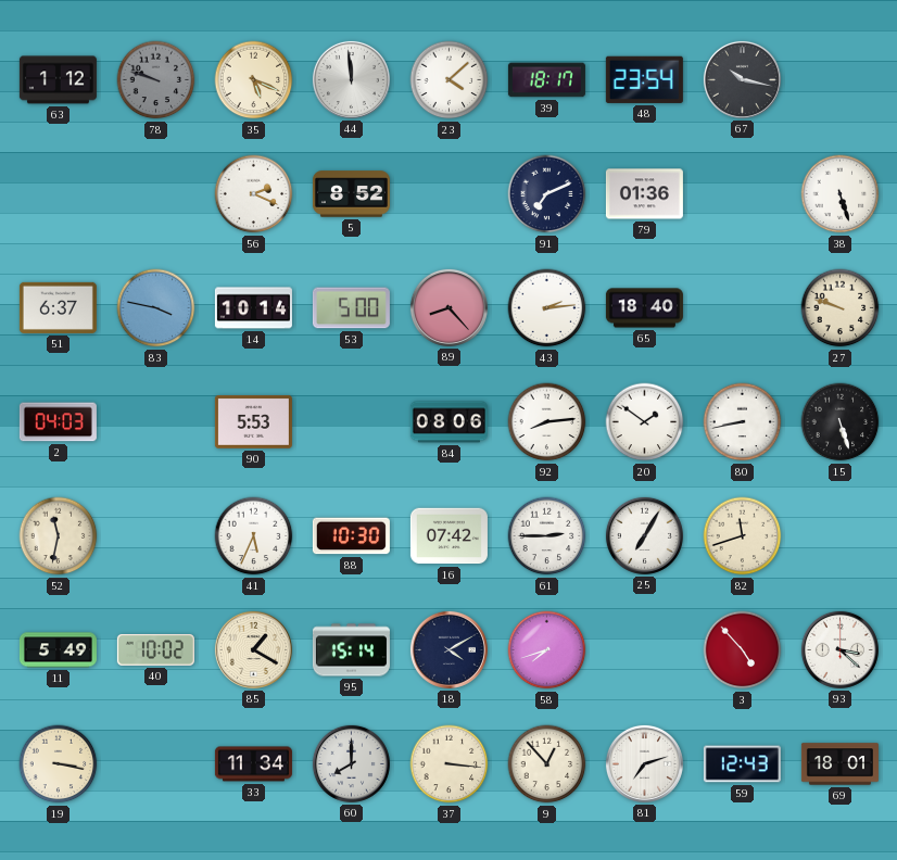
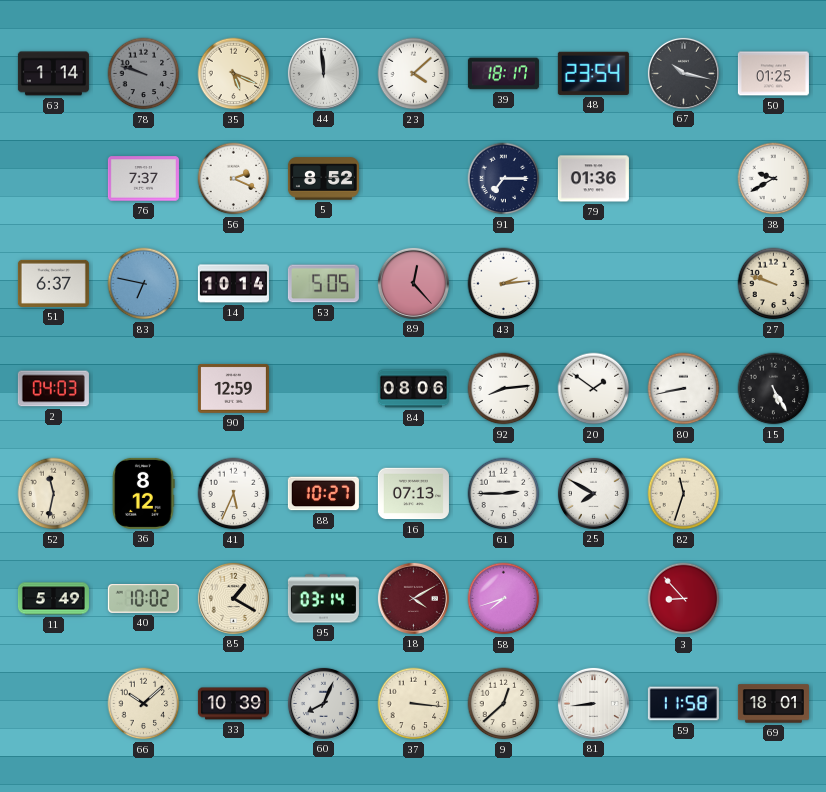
63: 1:12 -> 1:14
50: none -> 01:25
76: none -> 7:37
91: 7:11 -> 7:15
38: 5:27 -> 9:40
83: 3:47 -> 6:47
53: 5:00 -> 5:05
89: 8:23 -> 12:23
65: 18:40 -> none
90: 5:53 -> 12:59
15: 5:27 -> 5:25
36: none -> 8:12
88: 10:30 -> 10:27
16: 07:42 -> 07:13
25: 7:05 -> 7:50
82: 11:42 -> 11:33
95: 15:14 -> 03:14
18 dial: navy -> burgundy
3: 4:53 -> 8:53
93: 3:22 -> none
19: 3:17 -> none
66: none -> 10:08
33: 11:34 -> 10:39
60: 8:00 -> 8:04
9: 12:53 -> 12:38
81: 7:12 -> 8:44
59: 12:43 -> 11:58
